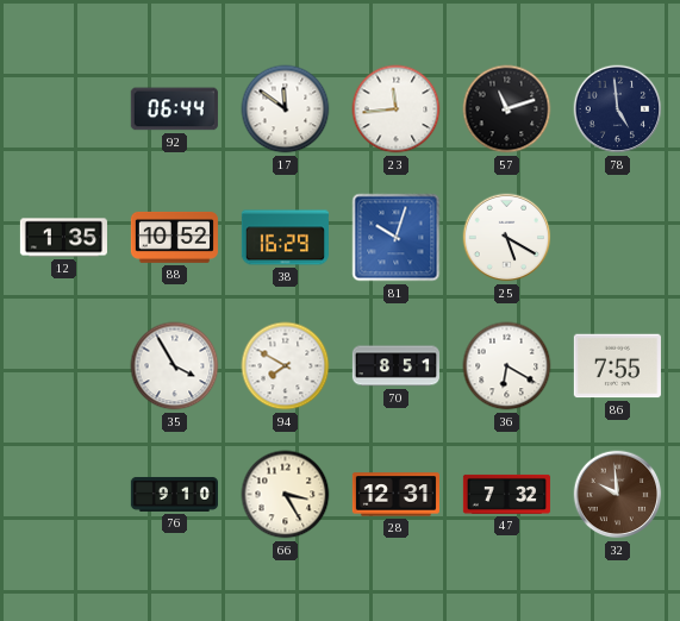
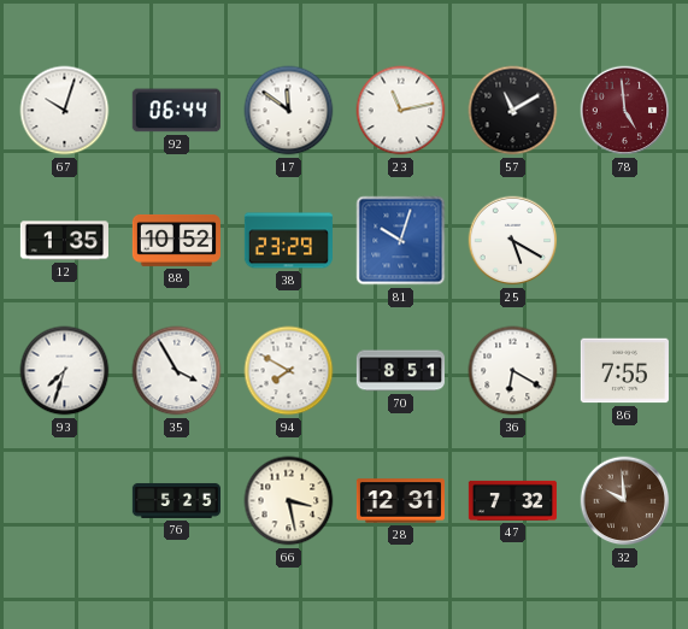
67: none -> 10:03
23: 11:44 -> 11:13
57: 11:12 -> 11:10
78 dial: navy -> burgundy
38: 16:29 -> 23:29
93: none -> 7:33
76: 9:10 -> 5:25
66: 3:25 -> 3:28
